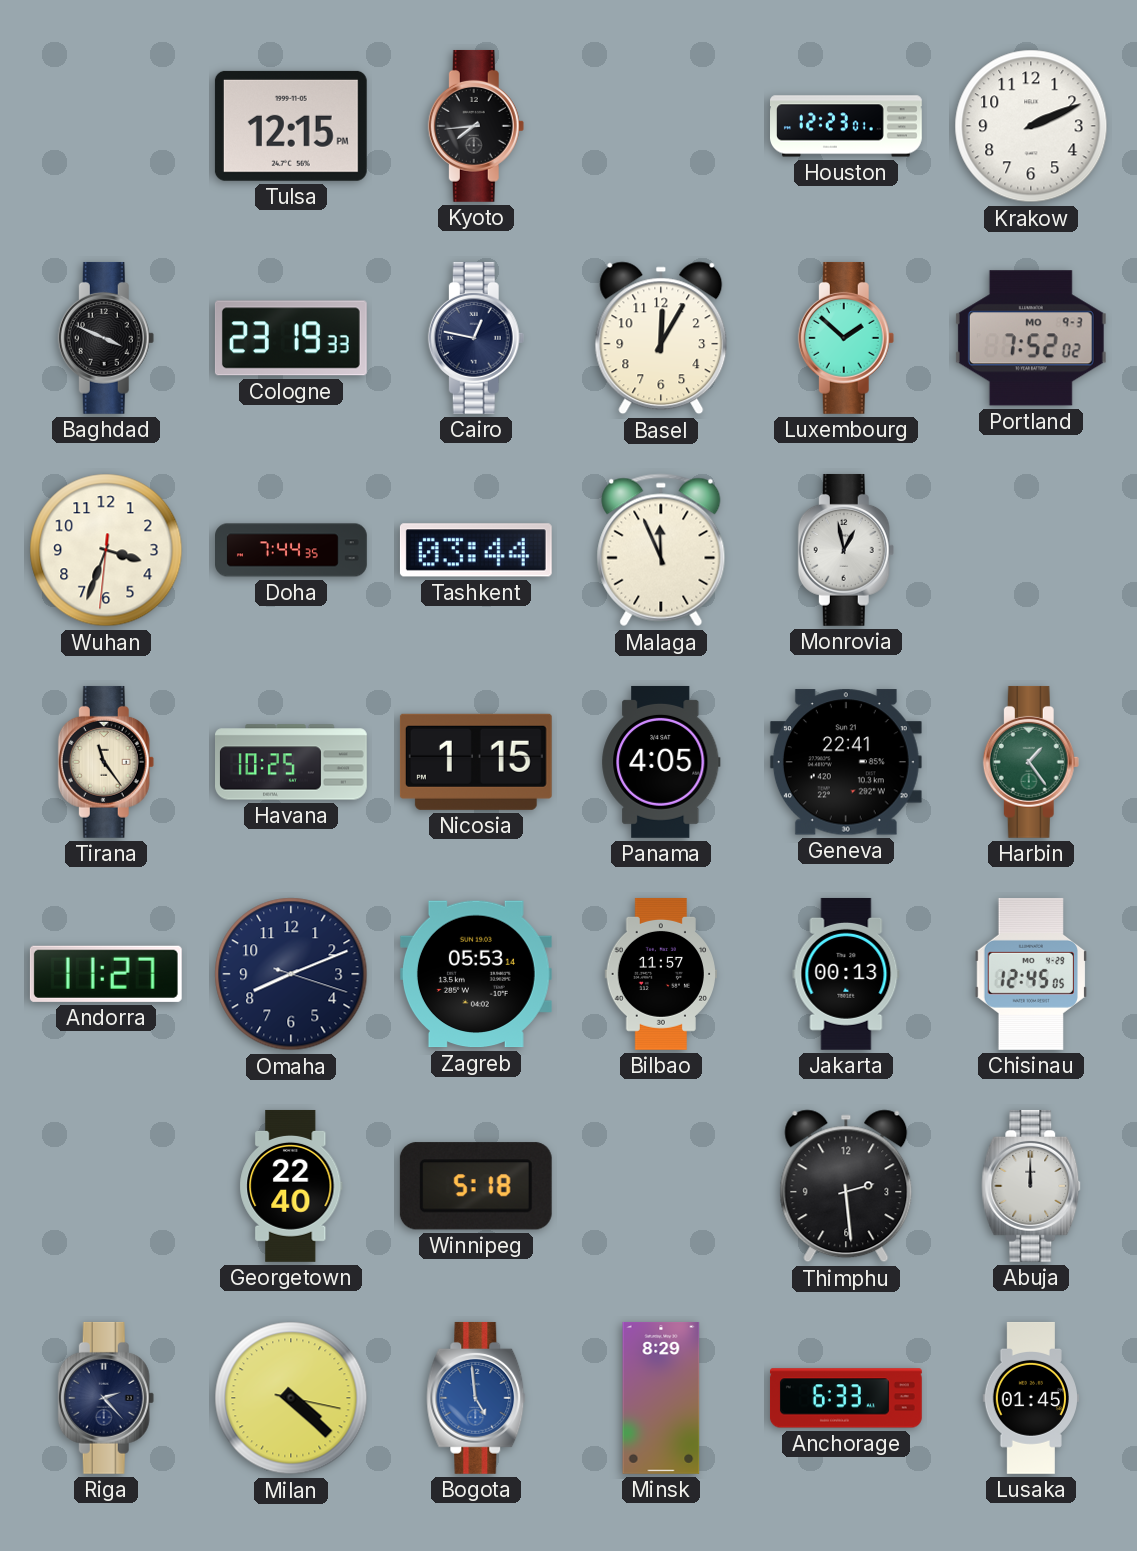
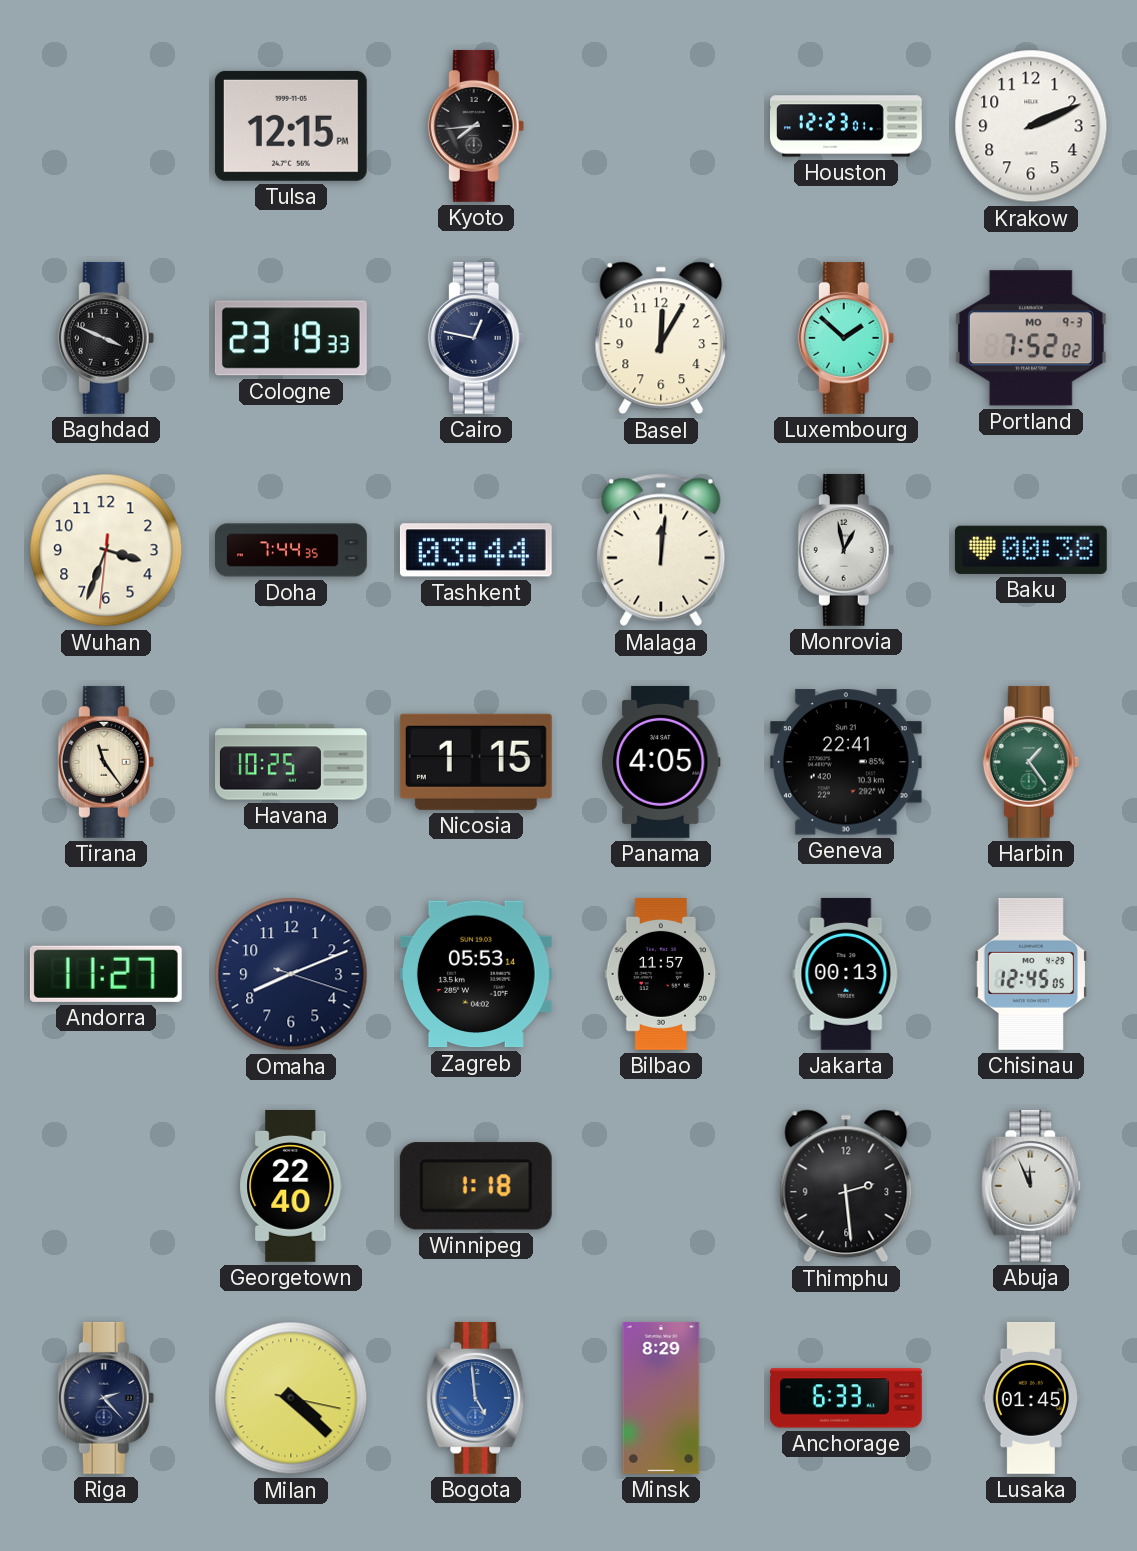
Malaga: 11:56 -> 12:01
Baku: none -> 00:38
Winnipeg: 5:18 -> 1:18
Abuja: 12:00 -> 11:56
